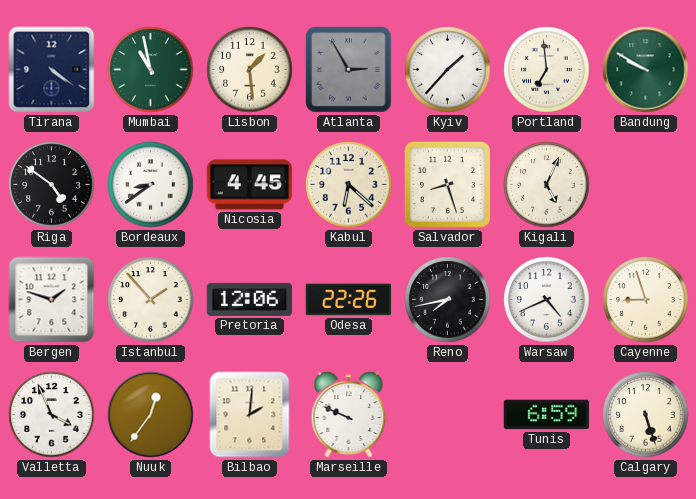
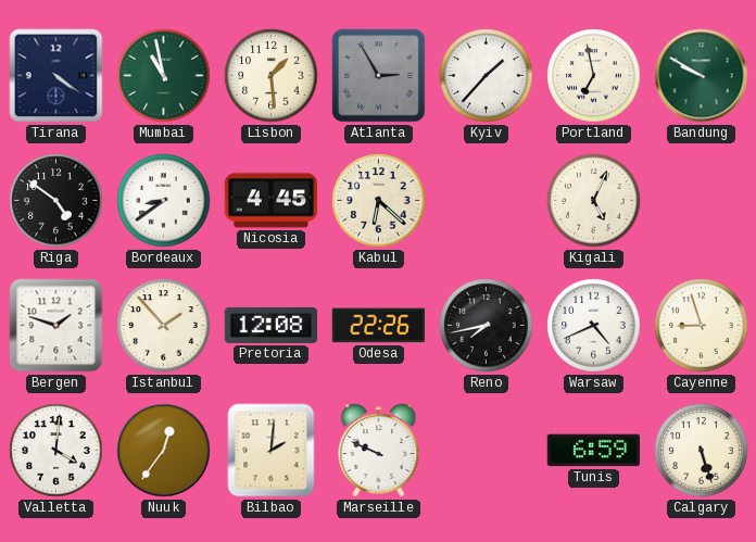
Portland: 6:59 -> 6:58
Salvador: 8:27 -> none
Pretoria: 12:06 -> 12:08
Valletta: 3:56 -> 4:01
